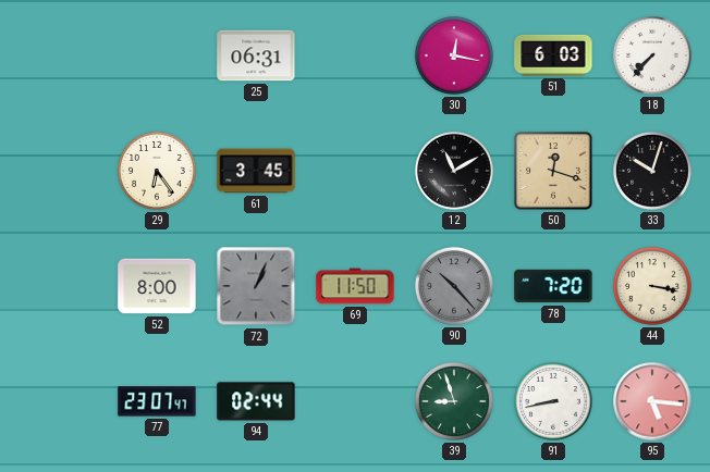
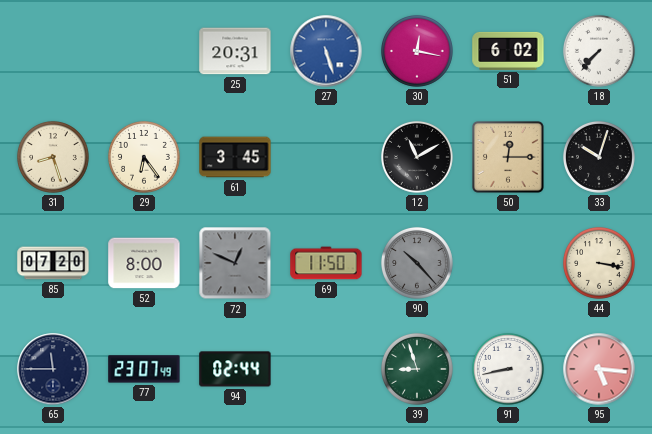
25: 06:31 -> 20:31
27: none -> 5:27
51: 6:03 -> 6:02
31: none -> 8:27
50: 12:18 -> 12:15
85: none -> 07:20
72: 1:04 -> 12:49
78: 7:20 -> none
65: none -> 11:45
77: 23:07:47 -> 23:07:49
